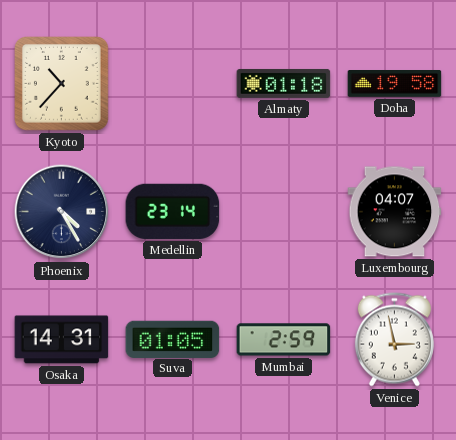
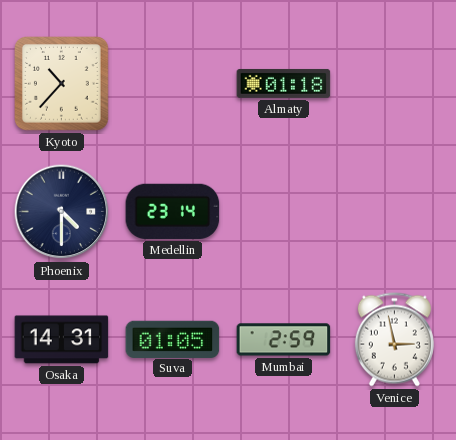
Doha: 19:58 -> none
Phoenix: 4:25 -> 4:30
Luxembourg: 04:07 -> none
